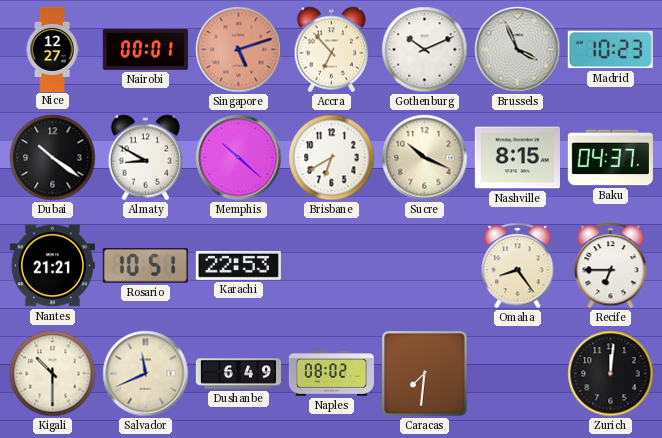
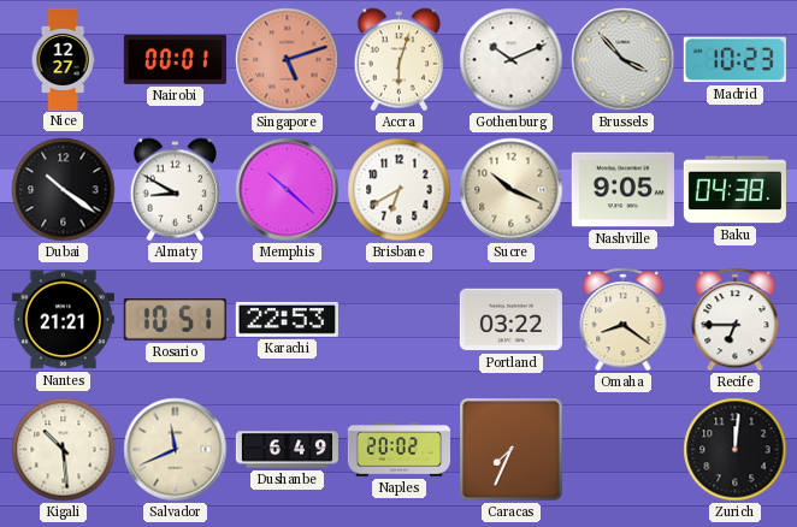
Accra: 6:53 -> 6:03
Brussels: 3:56 -> 3:53
Nashville: 8:15 -> 9:05
Baku: 04:37 -> 04:38
Portland: none -> 03:22
Omaha: 8:24 -> 8:21
Kigali: 10:30 -> 10:29
Naples: 08:02 -> 20:02
Caracas: 7:31 -> 7:34
